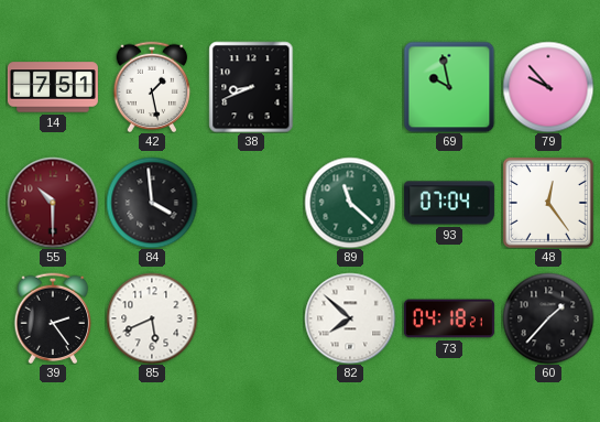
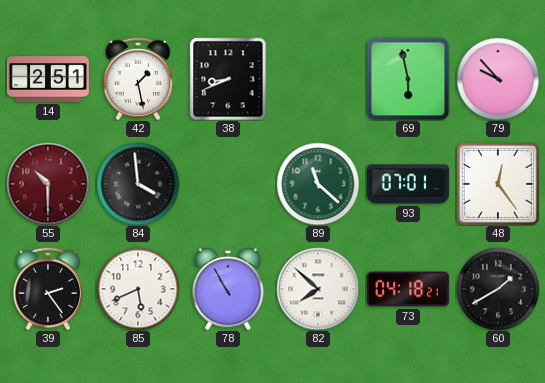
14: 7:51 -> 2:51
69: 9:58 -> 5:58
93: 07:04 -> 07:01
78: none -> 10:55
60: 1:37 -> 1:40
